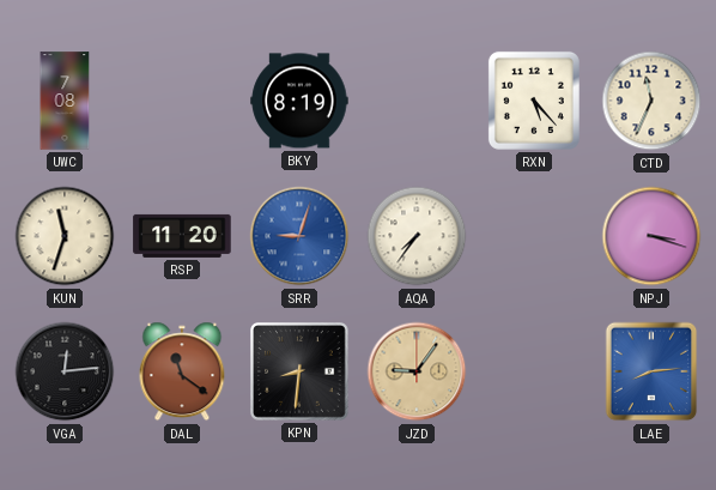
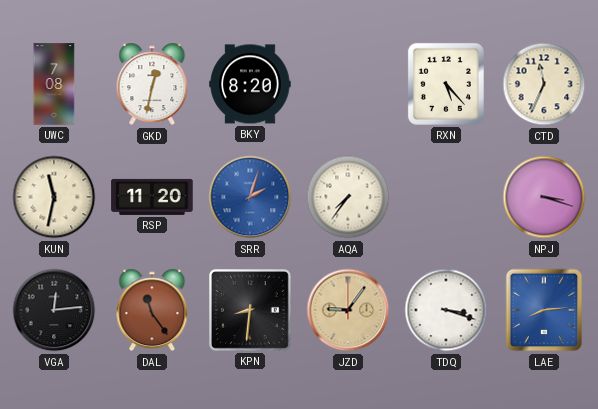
GKD: none -> 12:32
BKY: 8:19 -> 8:20
KUN: 11:33 -> 11:32
SRR: 9:03 -> 2:03
DAL: 11:21 -> 11:24
TDQ: none -> 3:18
